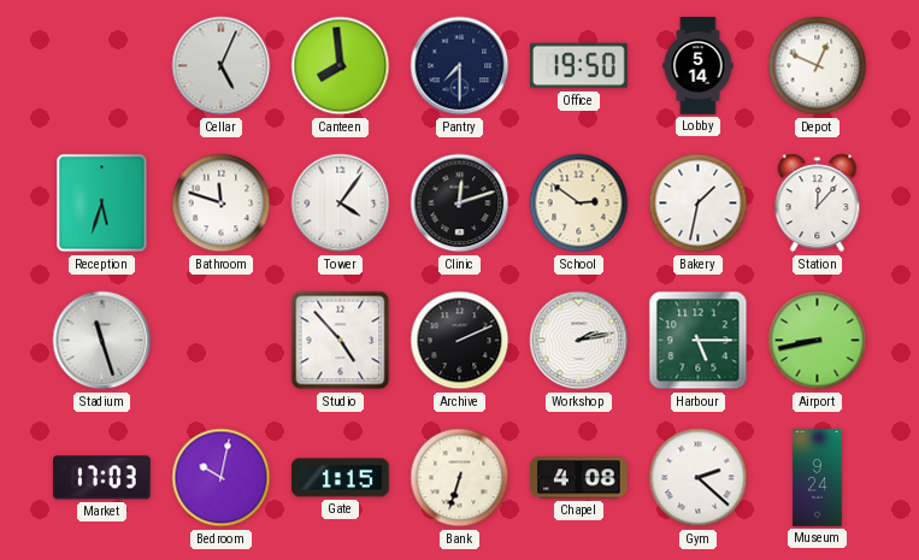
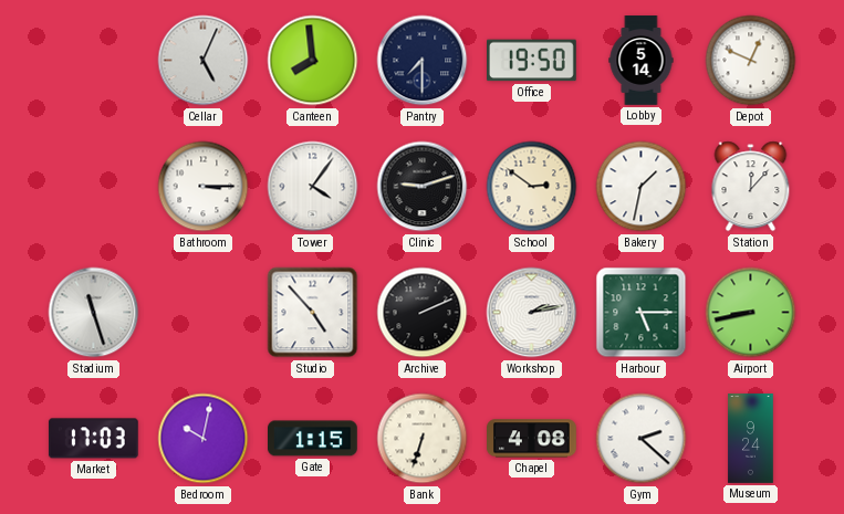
Reception: 5:33 -> none
Bathroom: 11:48 -> 3:15
Clinic: 12:12 -> 9:12
